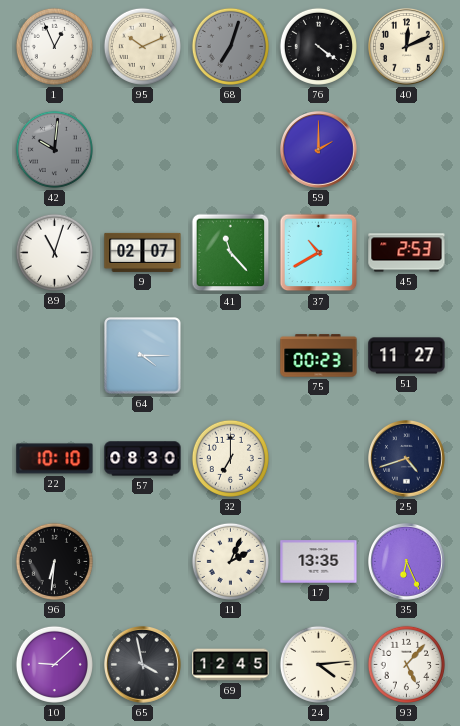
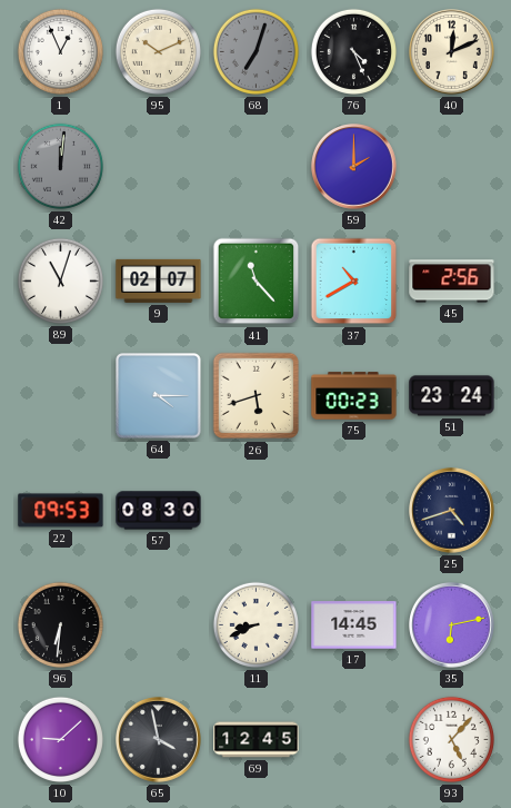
76: 4:21 -> 4:26
42: 10:01 -> 12:01
45: 2:53 -> 2:56
26: none -> 5:42
51: 11:27 -> 23:24
22: 10:10 -> 09:53
32: 7:00 -> none
11: 2:04 -> 8:41
17: 13:35 -> 14:45
35: 6:26 -> 6:13
24: 4:14 -> none
